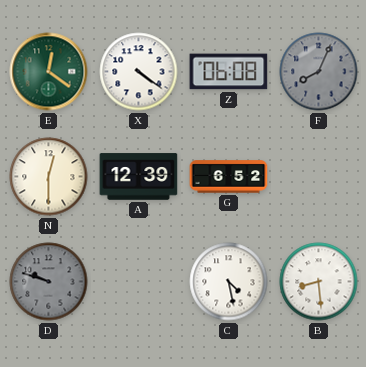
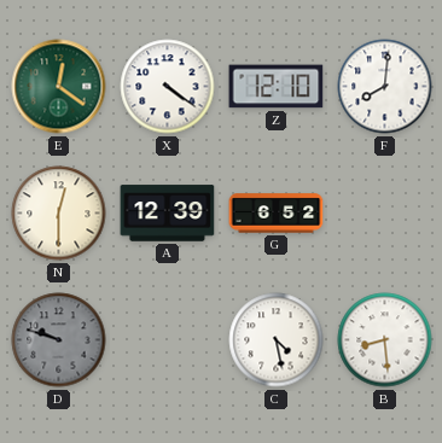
Z: 06:08 -> 12:10
F: 8:04 -> 8:01
F dial: grey -> white
